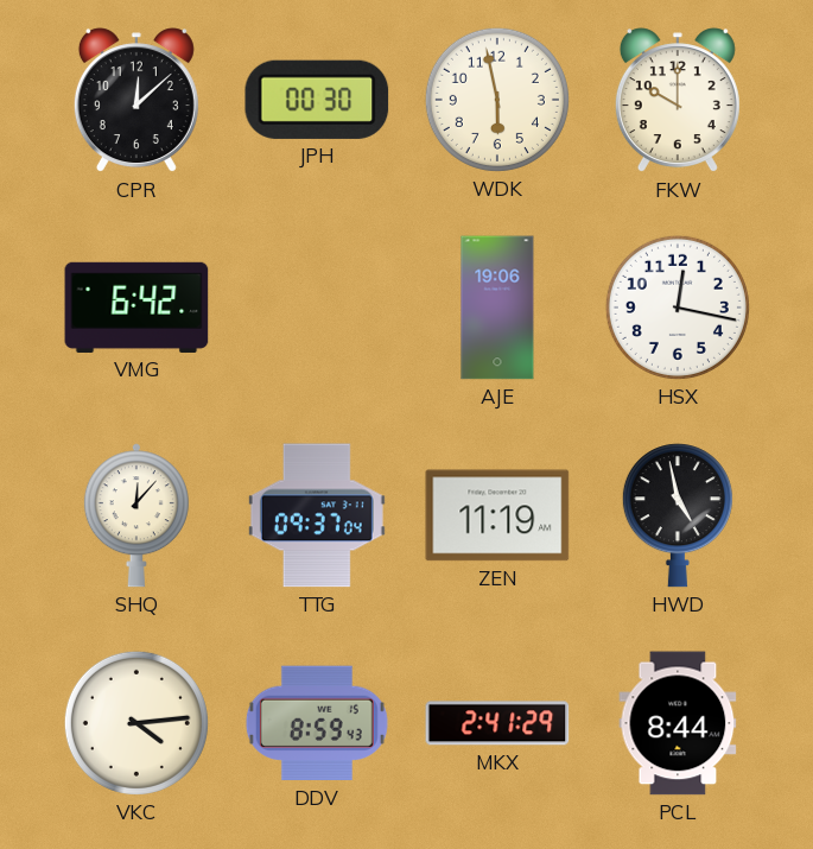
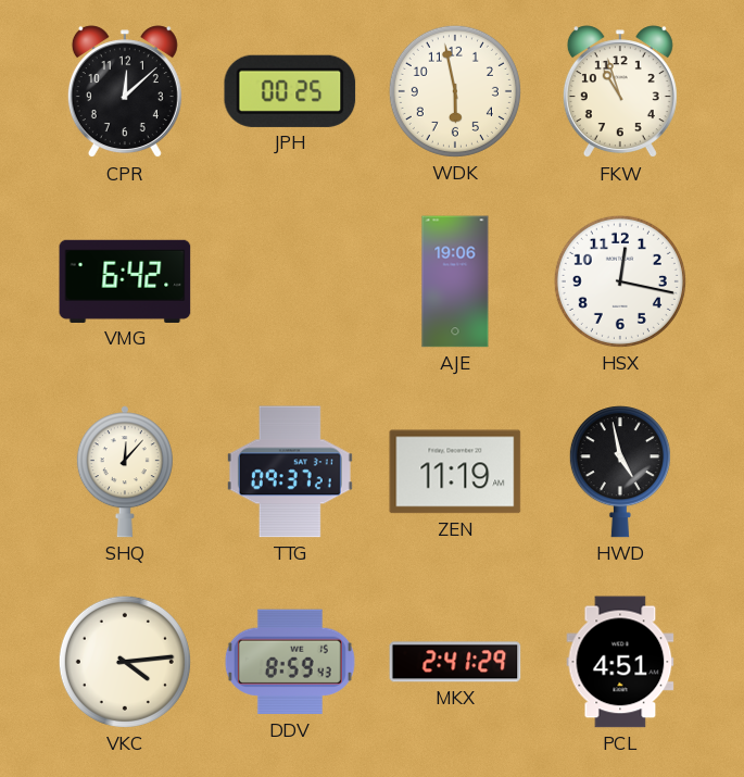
JPH: 00:30 -> 00:25
FKW: 10:00 -> 10:57
TTG: 09:37:04 -> 09:37:21
PCL: 8:44 -> 4:51
